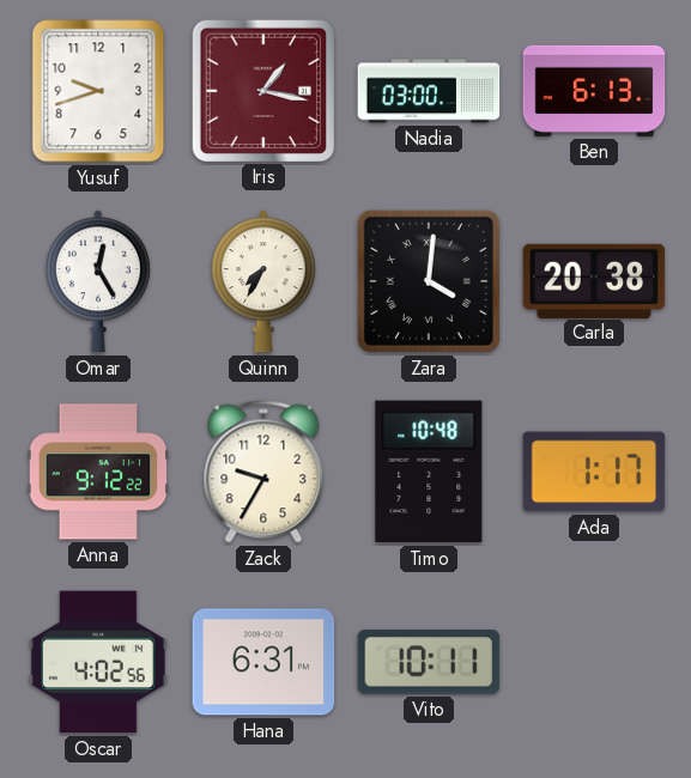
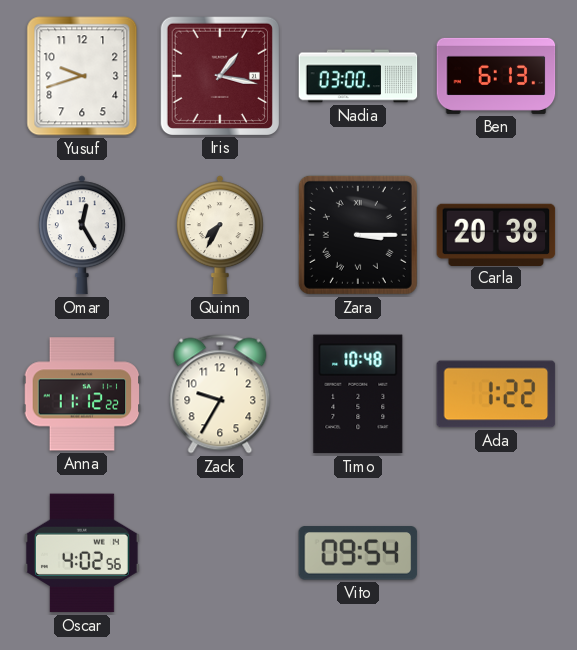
Zara: 4:01 -> 3:15
Anna: 9:12 -> 11:12
Ada: 1:17 -> 1:22
Hana: 6:31 -> none
Vito: 10:11 -> 09:54
